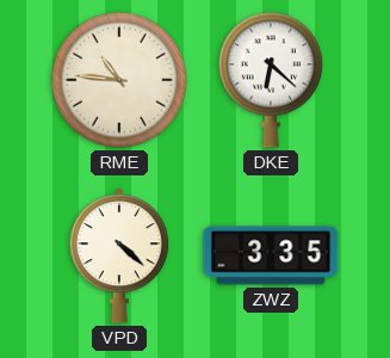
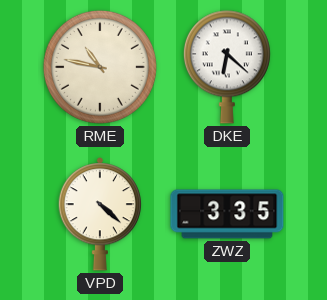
RME: 10:46 -> 10:47
